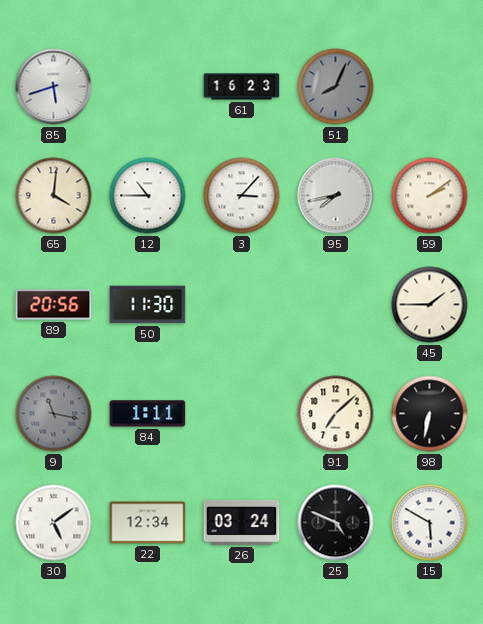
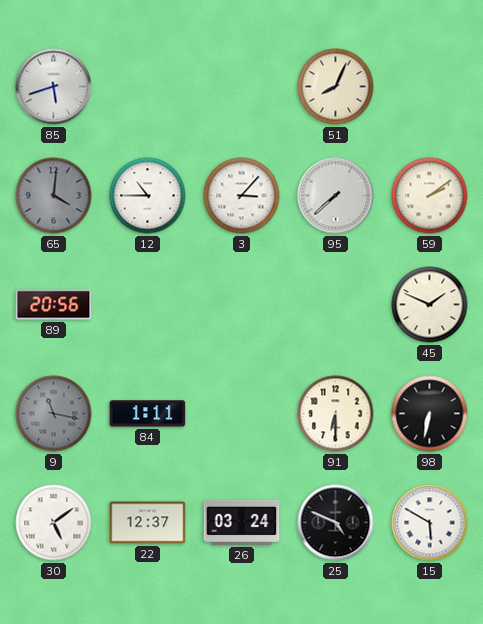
61: 16:23 -> none
51 dial: grey -> cream
65 dial: cream -> grey
95: 7:43 -> 7:38
50: 11:30 -> none
45: 1:45 -> 1:49
91: 7:08 -> 6:30
22: 12:34 -> 12:37
